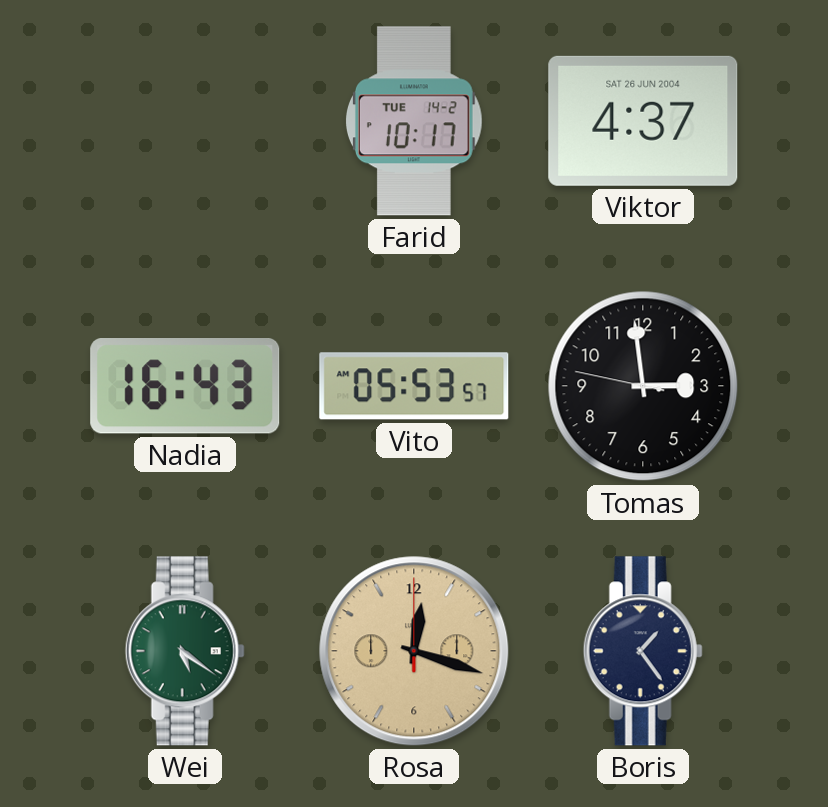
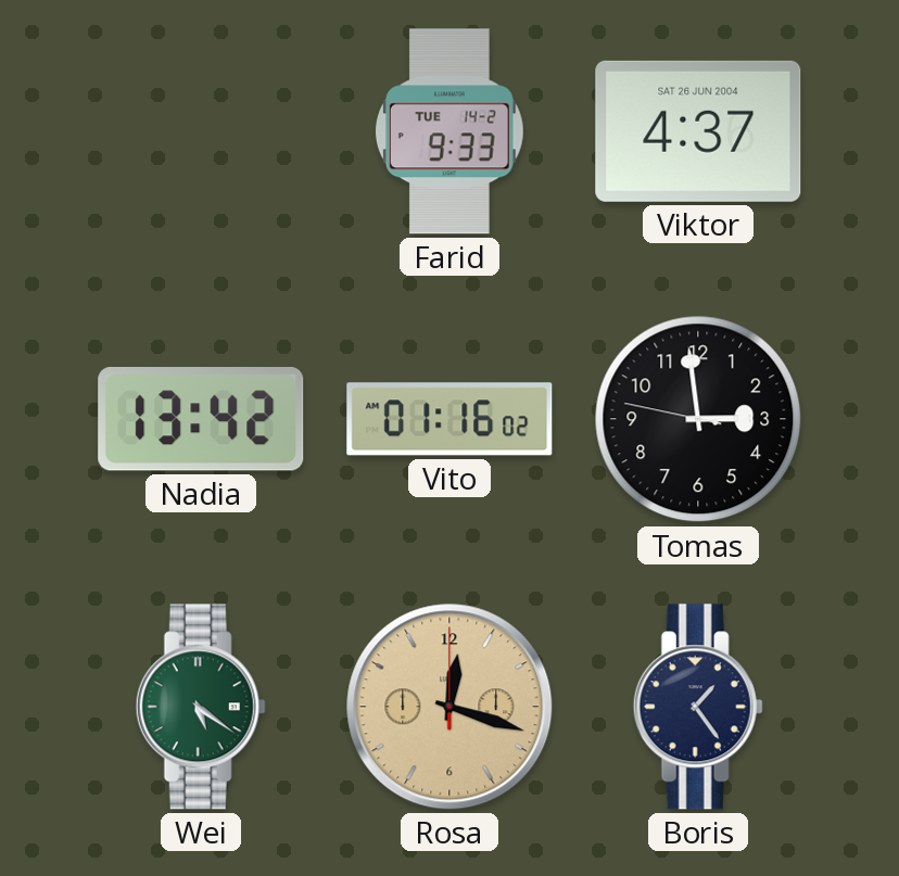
Farid: 10:17 -> 9:33
Nadia: 16:43 -> 13:42
Vito: 05:53 -> 01:16
